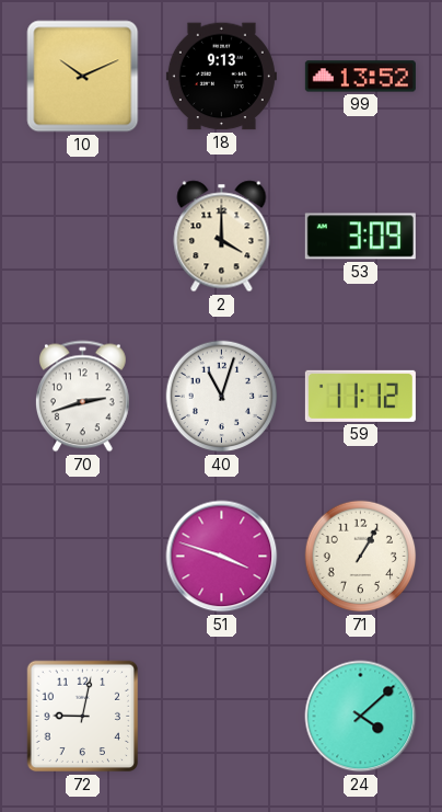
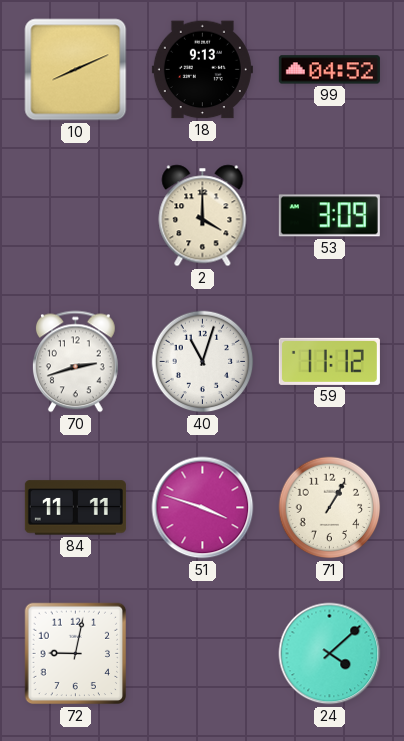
10: 10:11 -> 8:11
99: 13:52 -> 04:52
84: none -> 11:11
